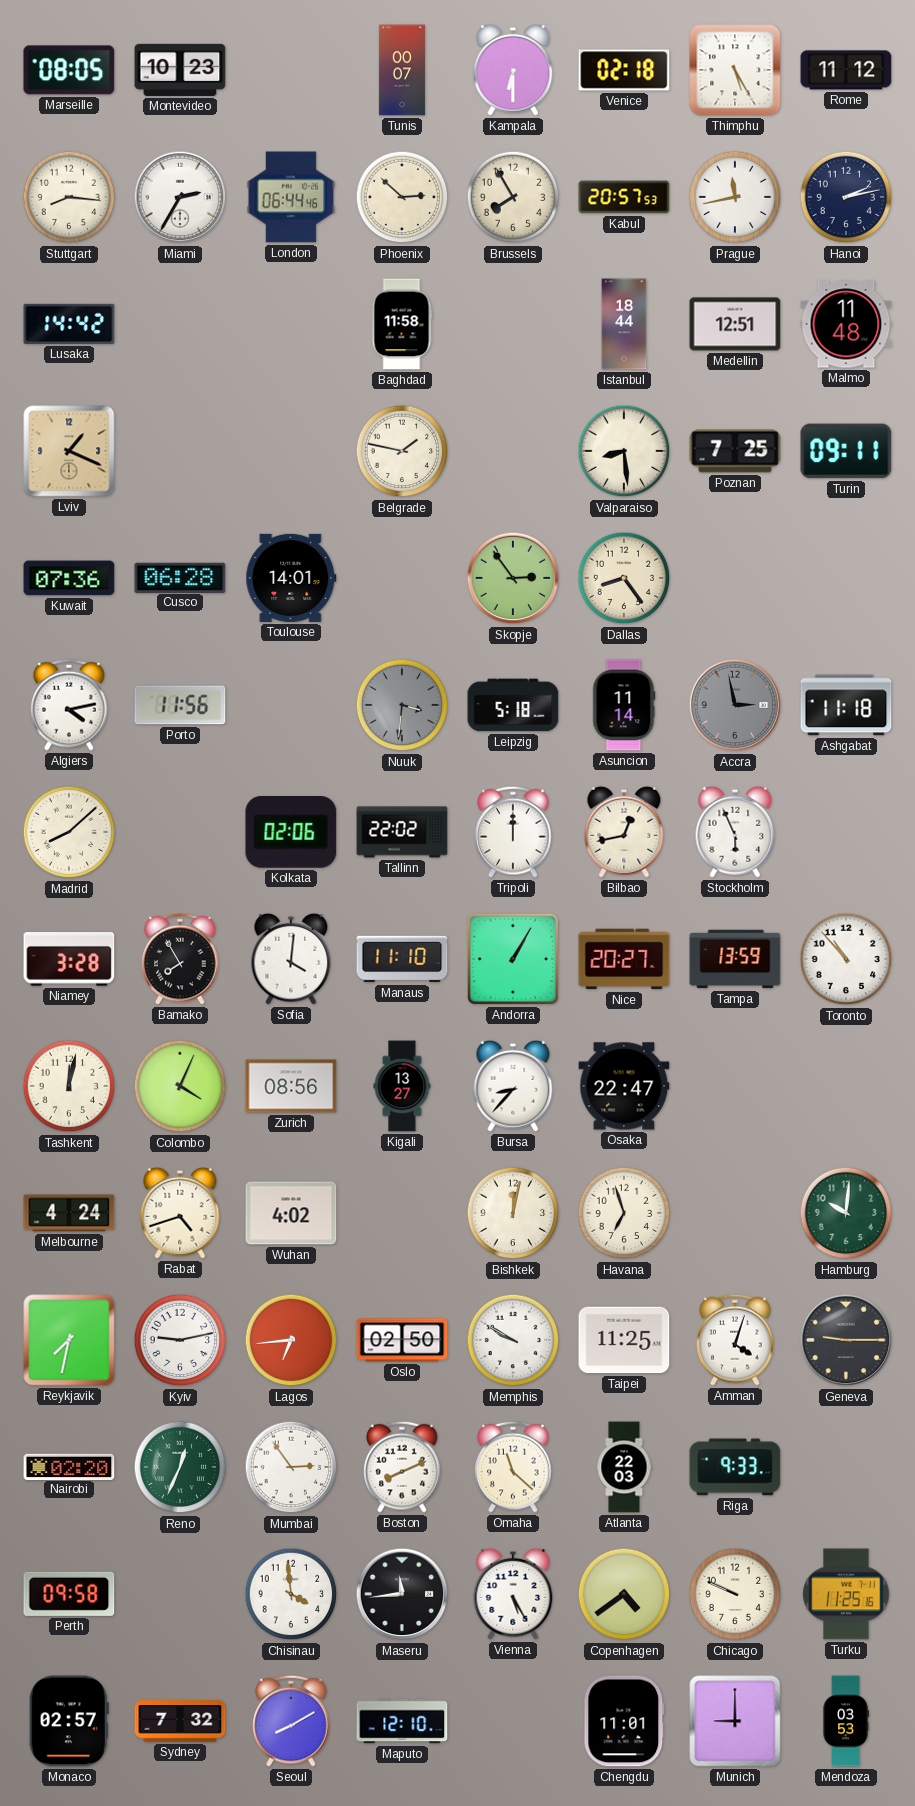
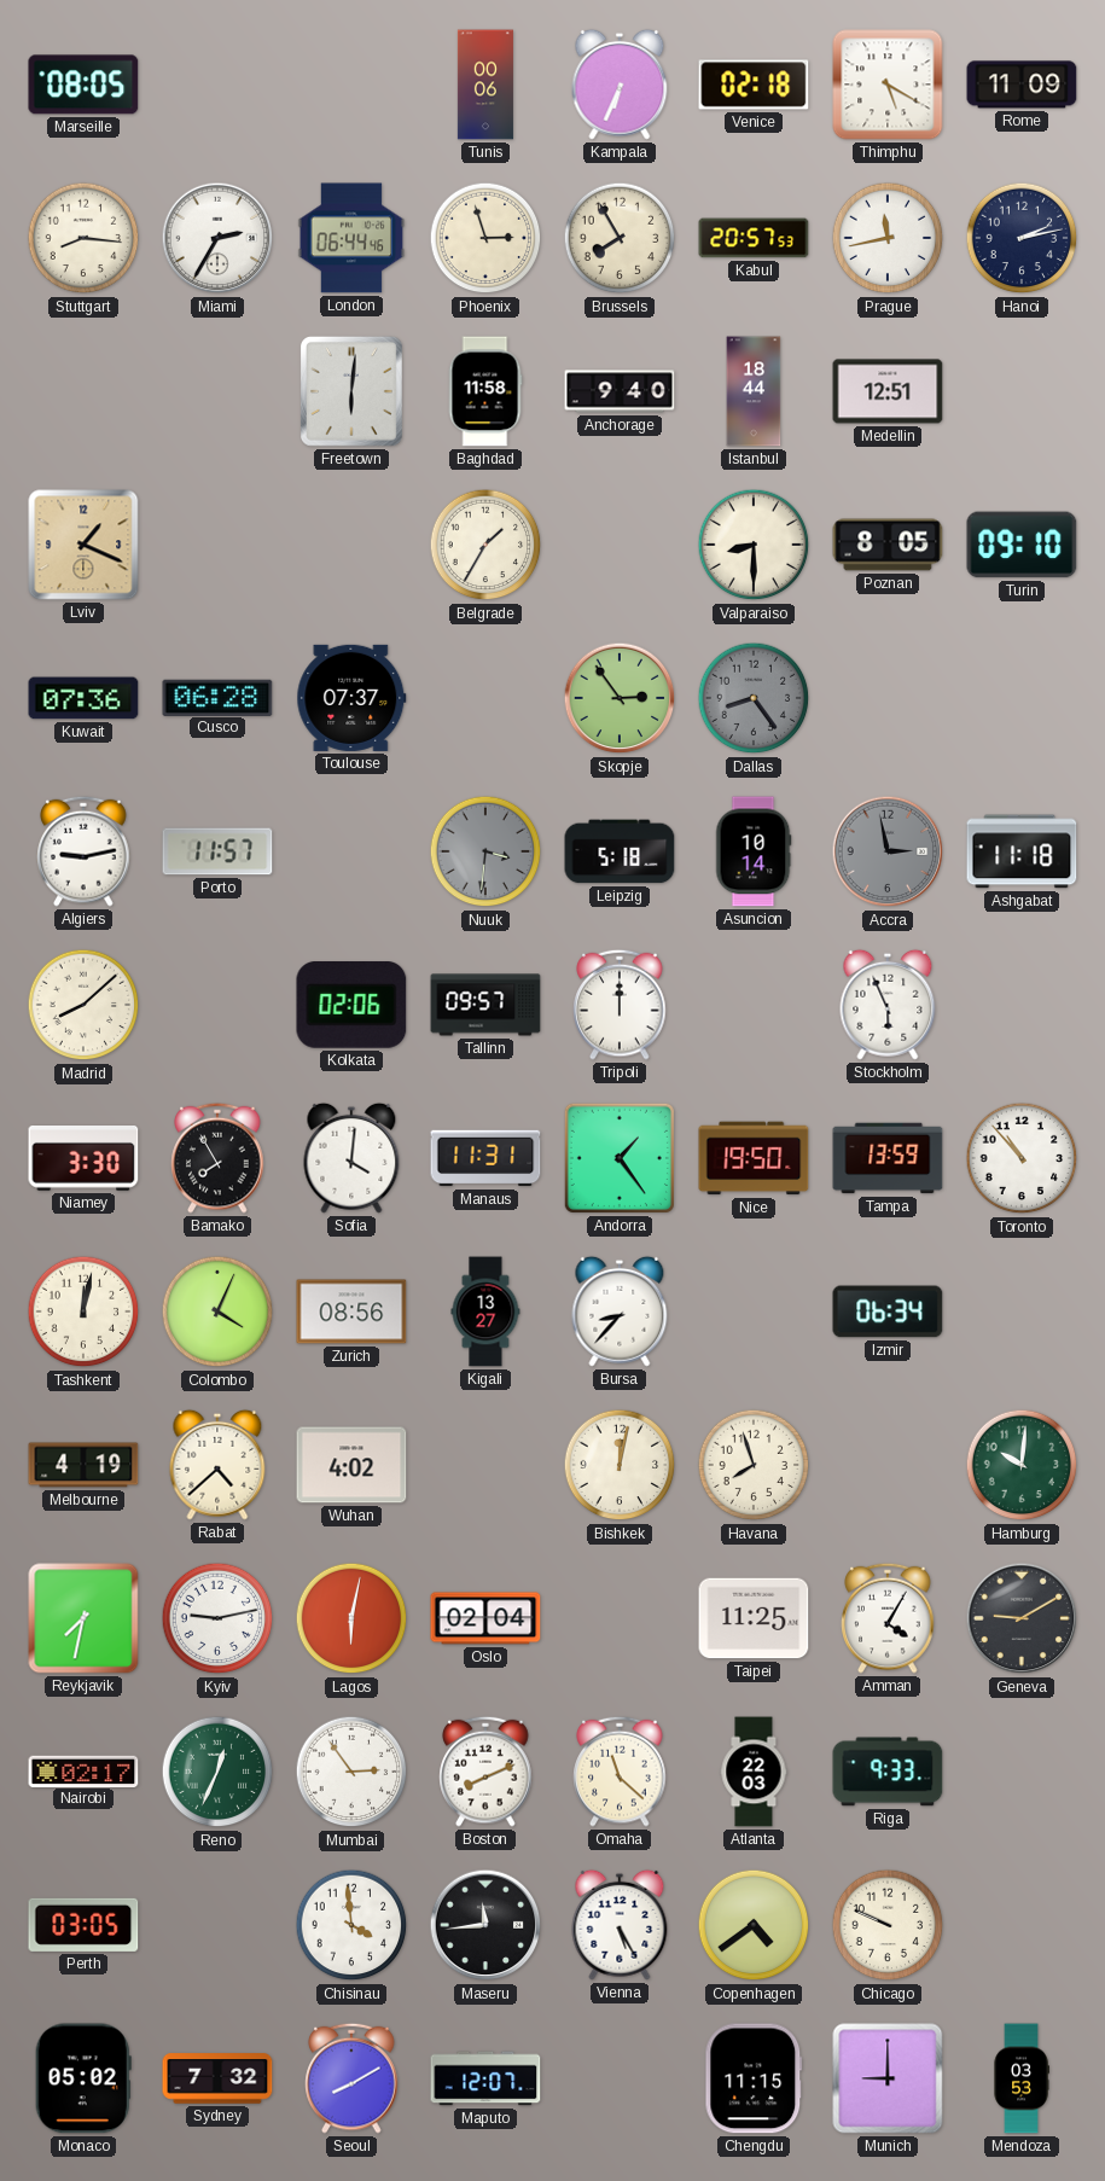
Montevideo: 10:23 -> none
Tunis: 00:07 -> 00:06
Kampala: 6:30 -> 6:34
Thimphu: 5:25 -> 5:20
Rome: 11:12 -> 11:09
Phoenix: 2:52 -> 2:57
Lusaka: 14:42 -> none
Freetown: none -> 6:01
Anchorage: none -> 9:40
Malmo: 11:48 -> none
Belgrade: 1:47 -> 1:35
Valparaiso: 8:29 -> 8:30
Poznan: 7:25 -> 8:05
Turin: 09:11 -> 09:10
Toulouse: 14:01 -> 07:37
Dallas dial: cream -> grey
Algiers: 4:13 -> 9:13
Porto: 11:56 -> 11:57
Asuncion: 11:14 -> 10:14
Tallinn: 22:02 -> 09:57
Bilbao: 12:43 -> none
Niamey: 3:28 -> 3:30
Manaus: 11:10 -> 11:31
Andorra: 1:05 -> 1:24
Nice: 20:27 -> 19:50
Osaka: 22:47 -> none
Izmir: none -> 06:34
Melbourne: 4:24 -> 4:19
Rabat: 4:42 -> 4:38
Havana: 6:57 -> 7:57
Lagos: 6:44 -> 6:02
Oslo: 02:50 -> 02:04
Memphis: 9:50 -> none
Amman: 4:03 -> 4:05
Geneva: 9:15 -> 9:10
Nairobi: 02:20 -> 02:17
Perth: 09:58 -> 03:05
Turku: 11:25 -> none
Monaco: 02:57 -> 05:02
Maputo: 12:10 -> 12:07
Chengdu: 11:01 -> 11:15
